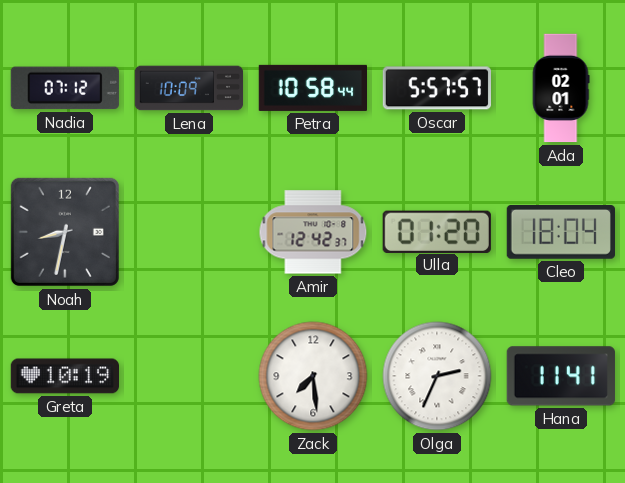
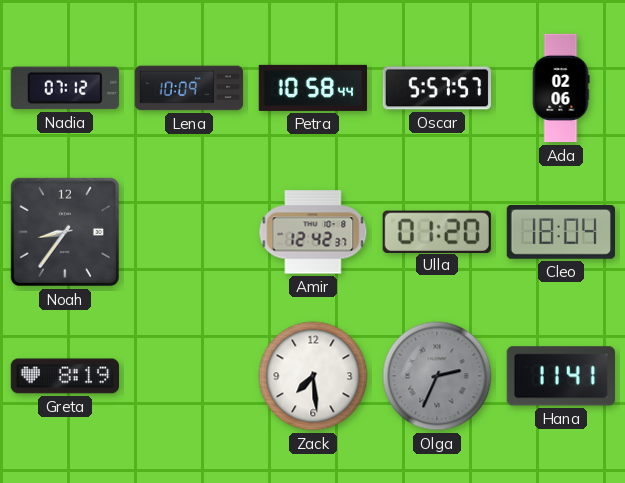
Ada: 02:01 -> 02:06
Noah: 8:32 -> 8:36
Greta: 10:19 -> 8:19
Olga dial: white -> grey
